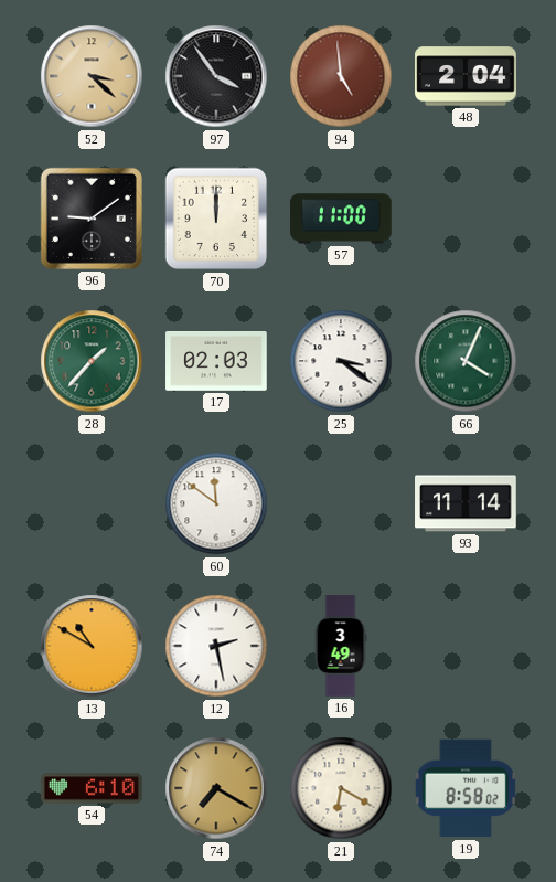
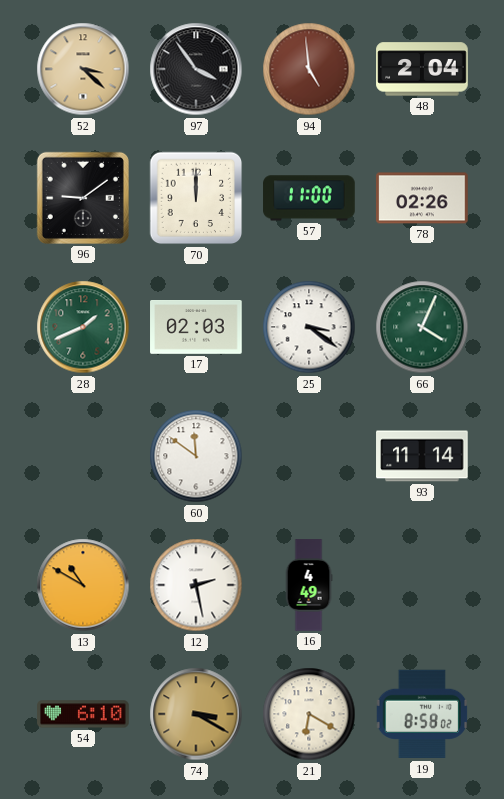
78: none -> 02:26
28: 1:37 -> 1:41
16: 3:49 -> 4:49
74: 7:20 -> 3:20
